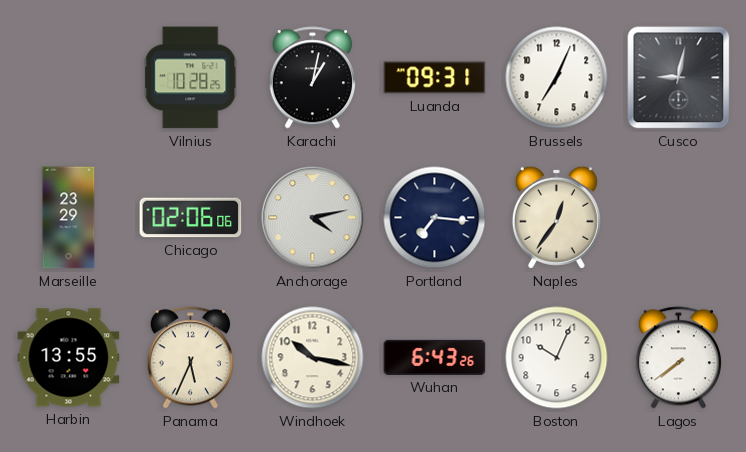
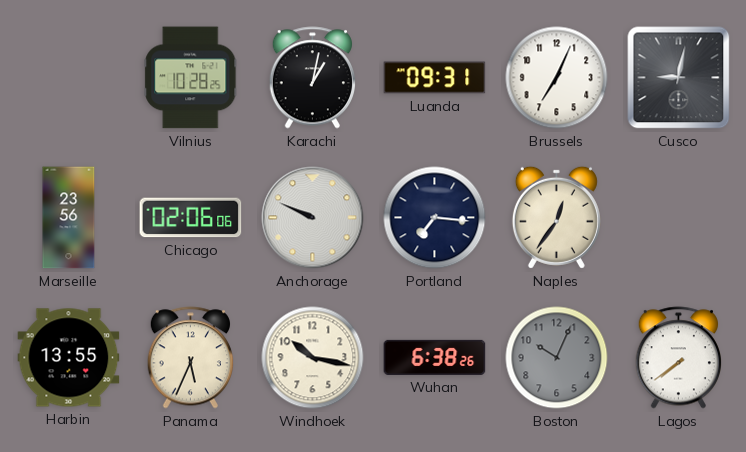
Marseille: 23:29 -> 23:56
Anchorage: 4:13 -> 9:49
Wuhan: 6:43 -> 6:38
Boston dial: white -> grey
